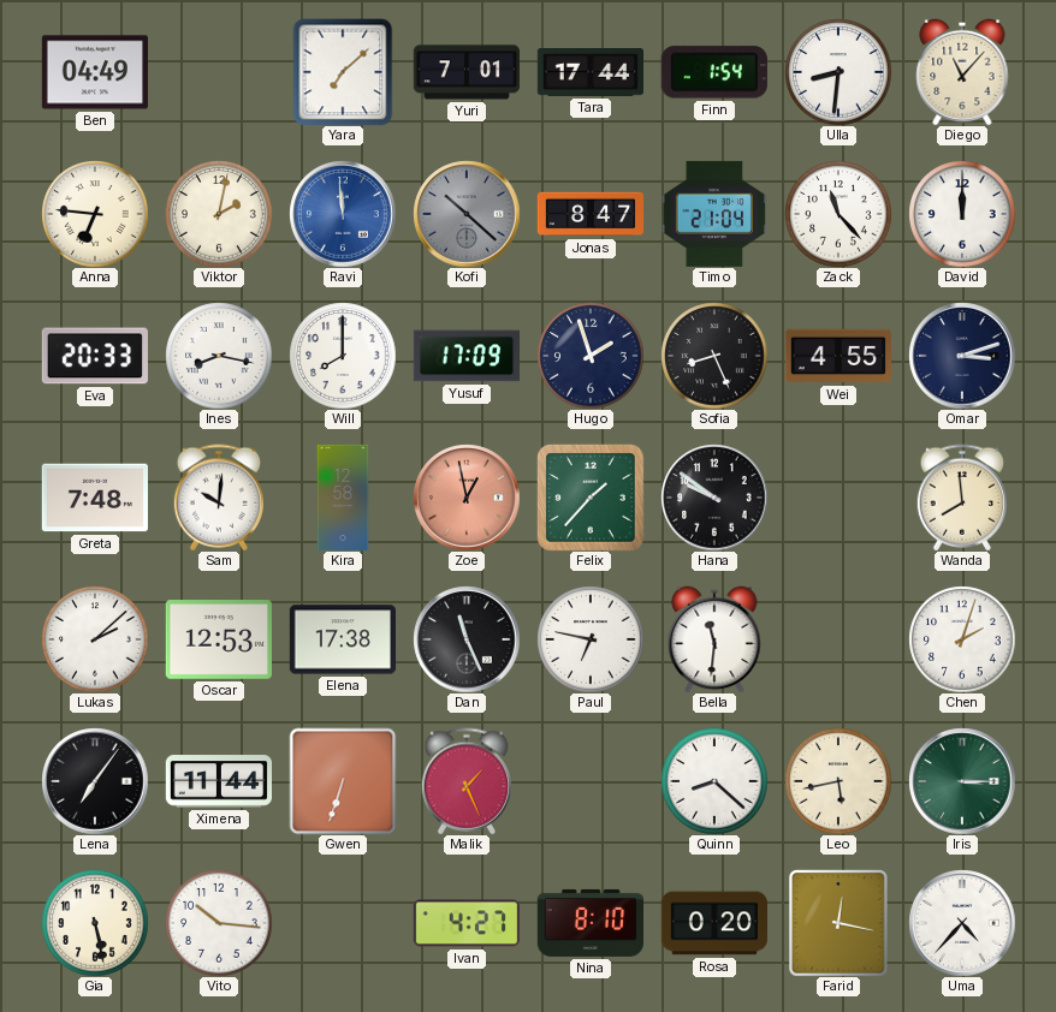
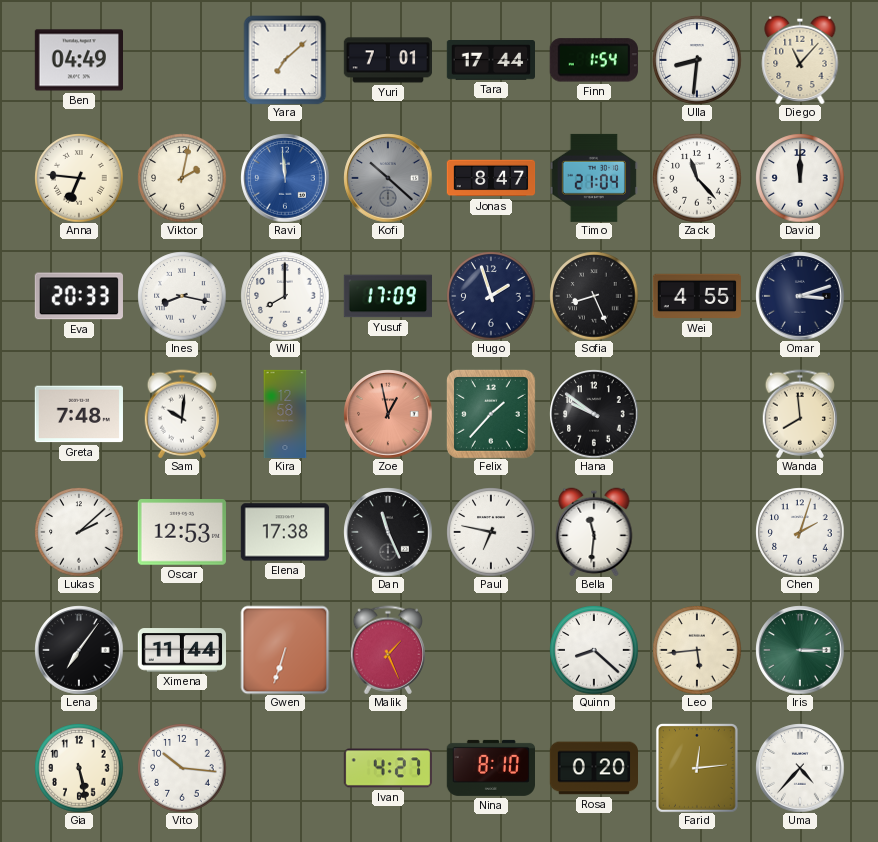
Leo: 5:43 -> 5:44
Farid: 12:17 -> 12:14
